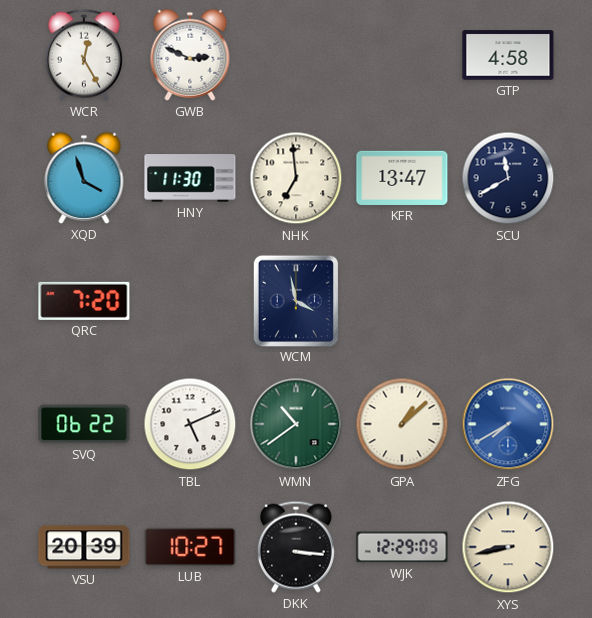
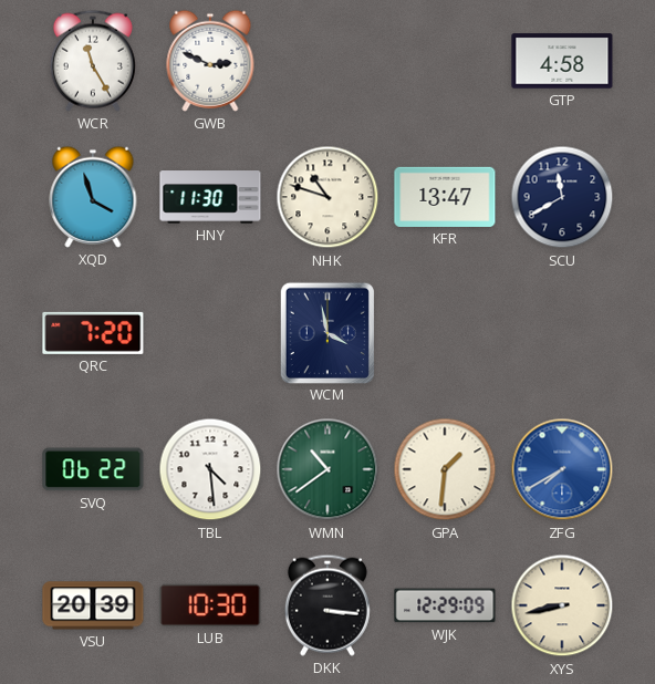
WCR: 12:25 -> 11:25
NHK: 6:59 -> 10:48
TBL: 5:11 -> 4:29
GPA: 1:08 -> 1:31
LUB: 10:27 -> 10:30
